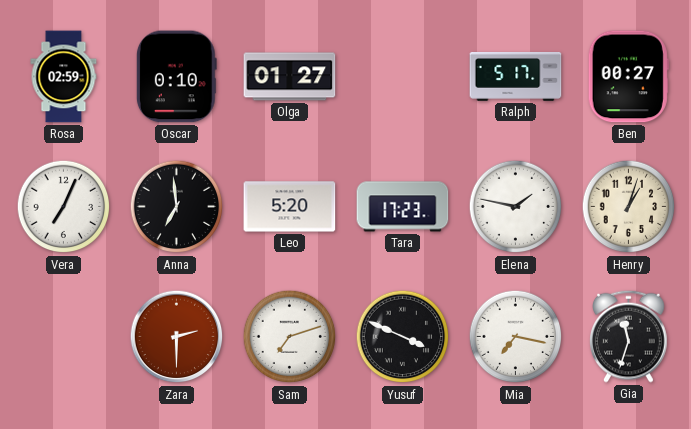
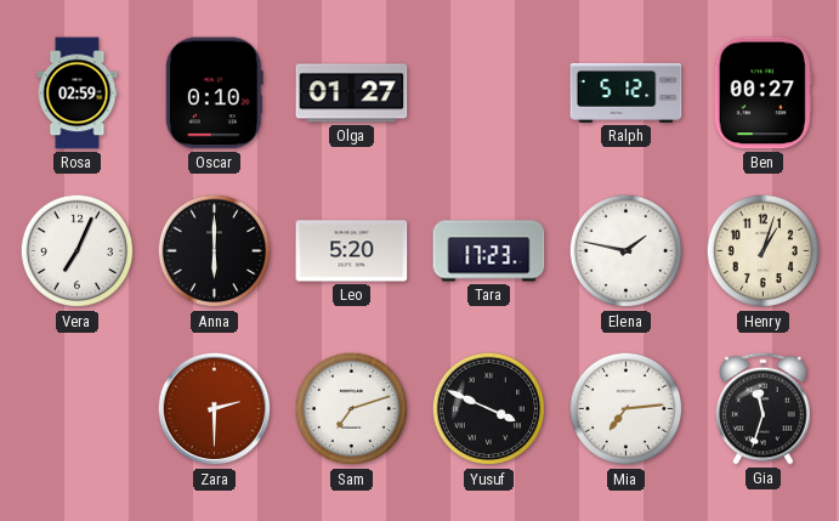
Ralph: 5:17 -> 5:12
Anna: 6:59 -> 6:00
Mia: 7:17 -> 7:14
